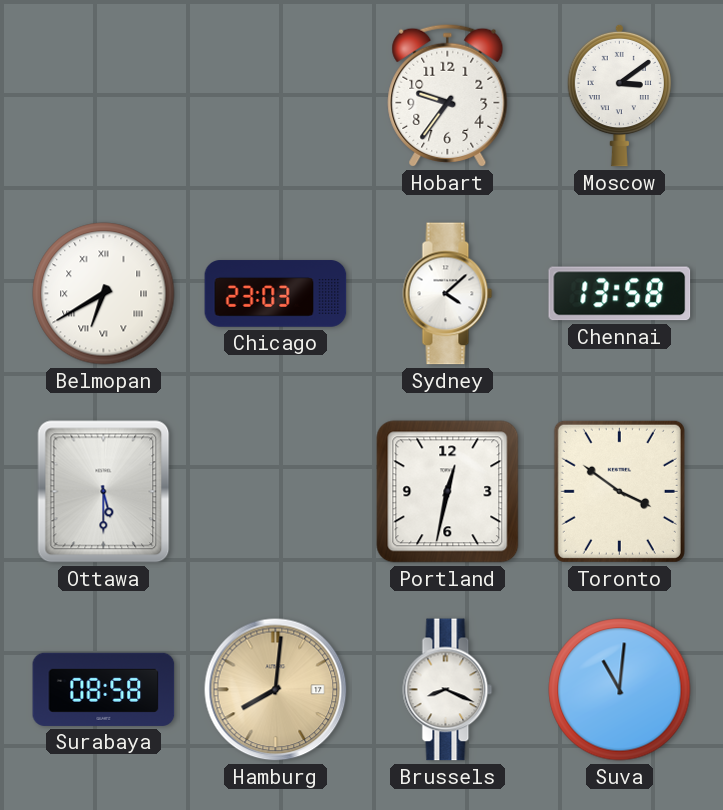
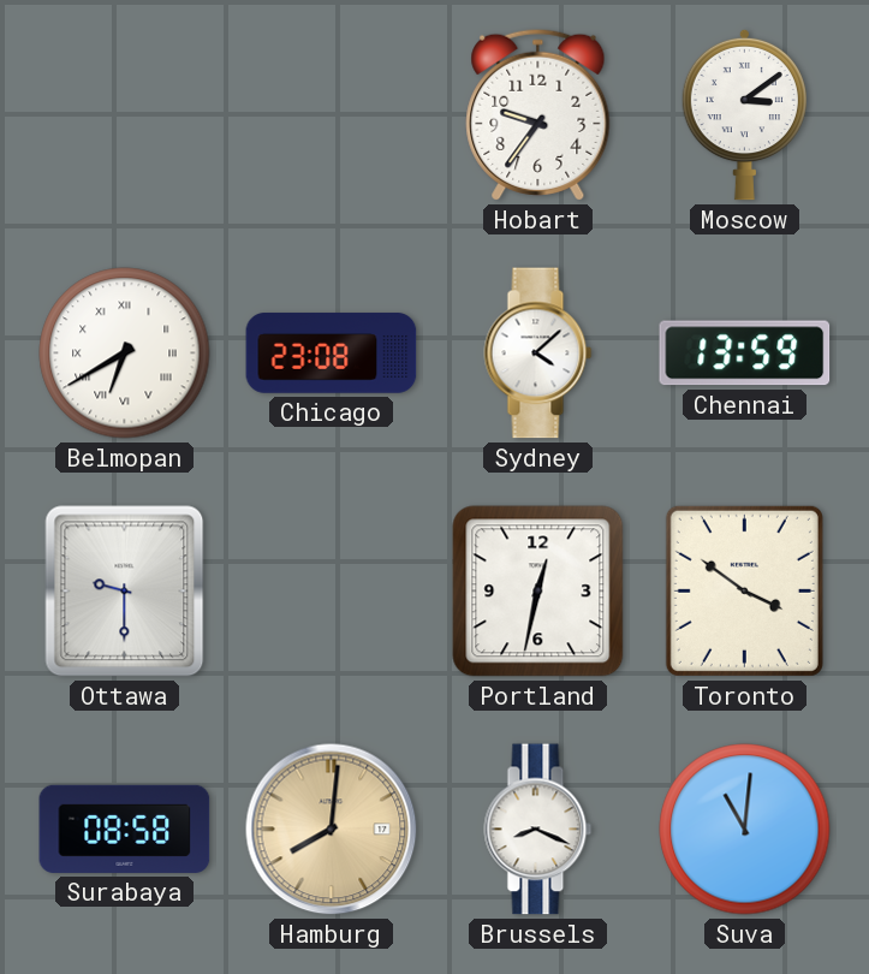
Chicago: 23:03 -> 23:08
Chennai: 13:58 -> 13:59
Ottawa: 5:30 -> 9:30
